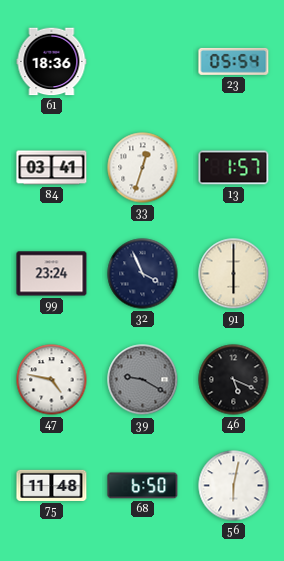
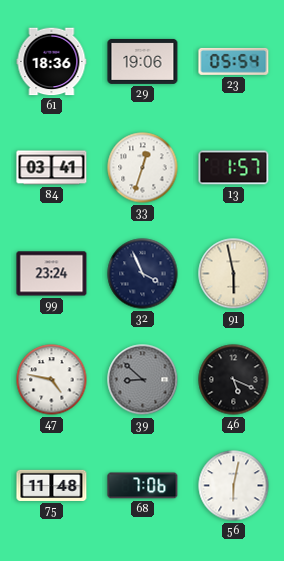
29: none -> 19:06
91: 6:00 -> 5:58
39: 9:20 -> 8:52
68: 6:50 -> 7:06
